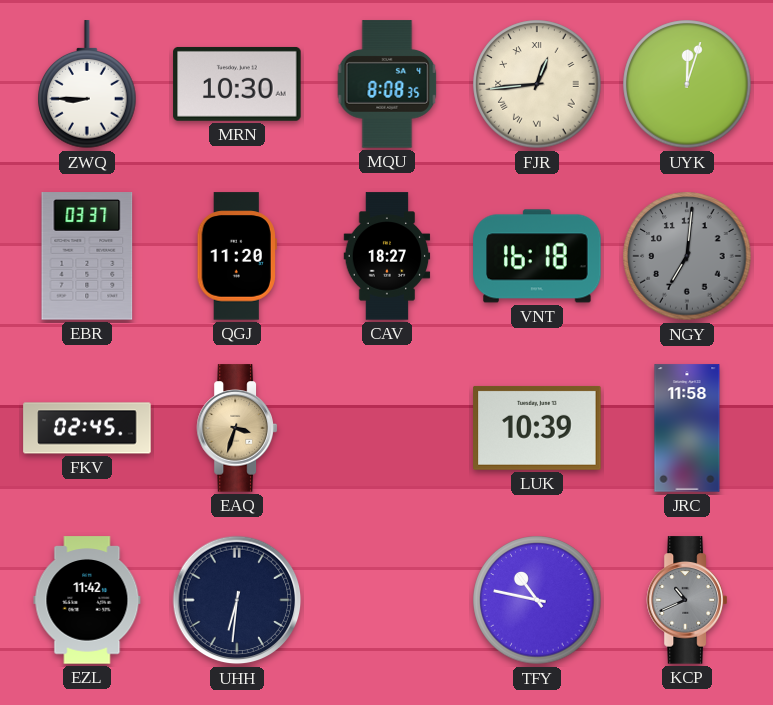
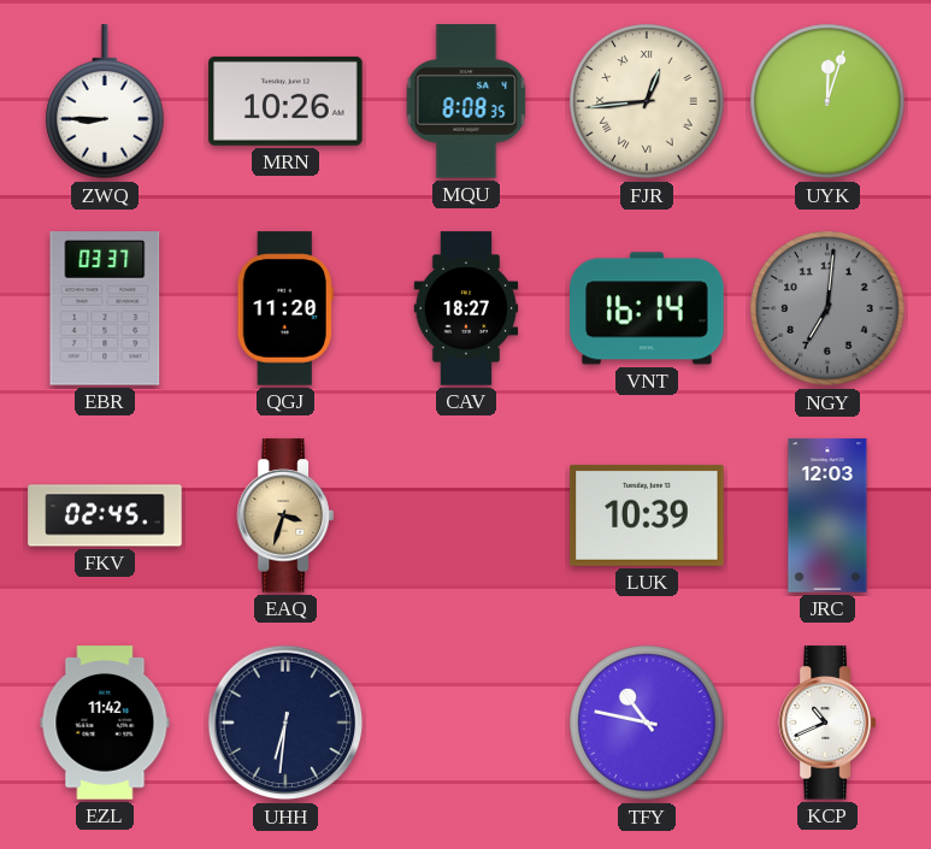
MRN: 10:30 -> 10:26
VNT: 16:18 -> 16:14
JRC: 11:58 -> 12:03
KCP dial: grey -> white
